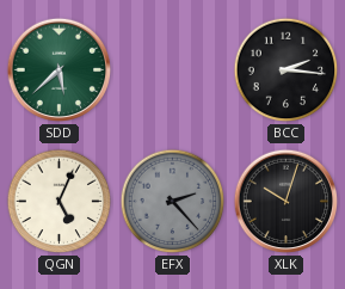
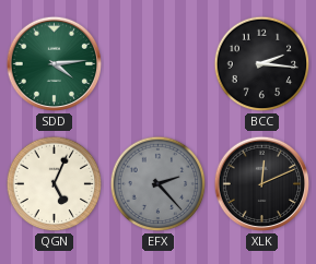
SDD: 5:38 -> 4:14
XLK: 10:03 -> 12:11
